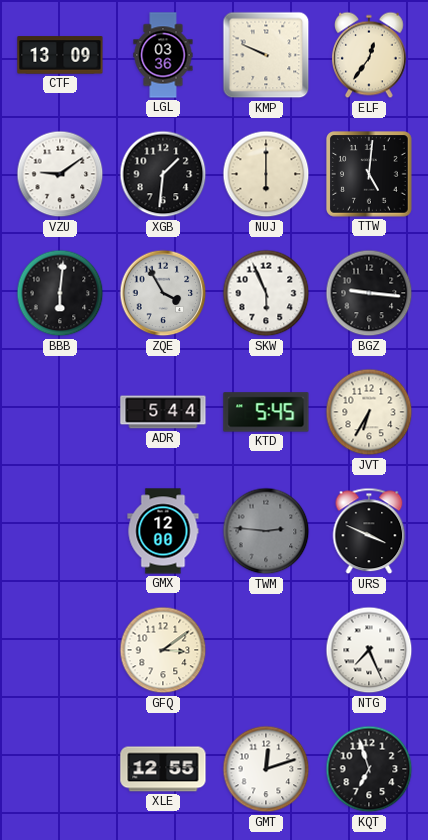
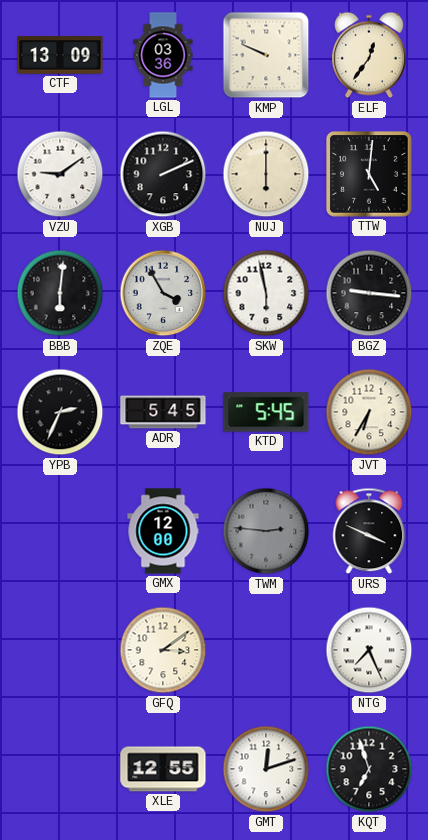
XGB: 1:31 -> 2:11
SKW: 5:56 -> 5:58
YPB: none -> 2:34
ADR: 5:44 -> 5:45
